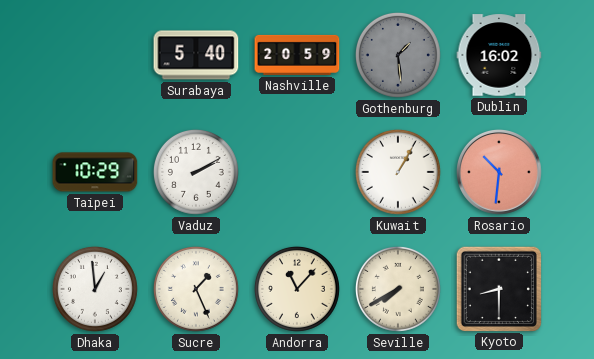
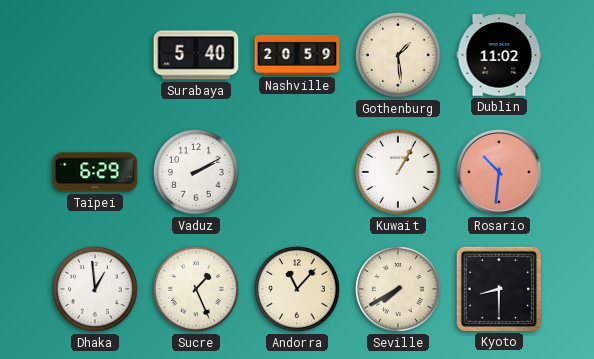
Gothenburg dial: grey -> cream
Dublin: 16:02 -> 11:02
Taipei: 10:29 -> 6:29
